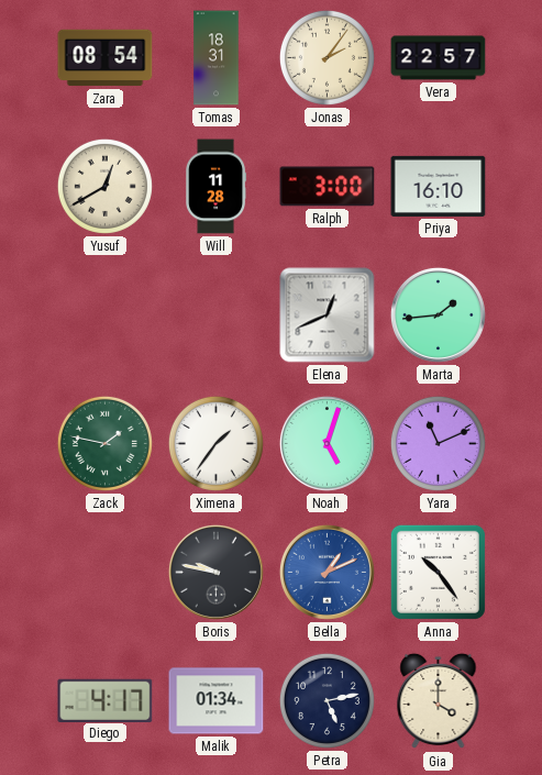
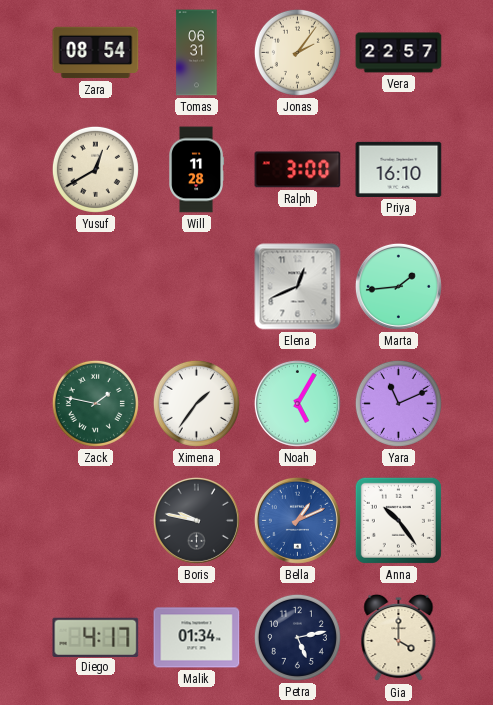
Tomas: 18:31 -> 06:31
Noah: 5:03 -> 5:05
